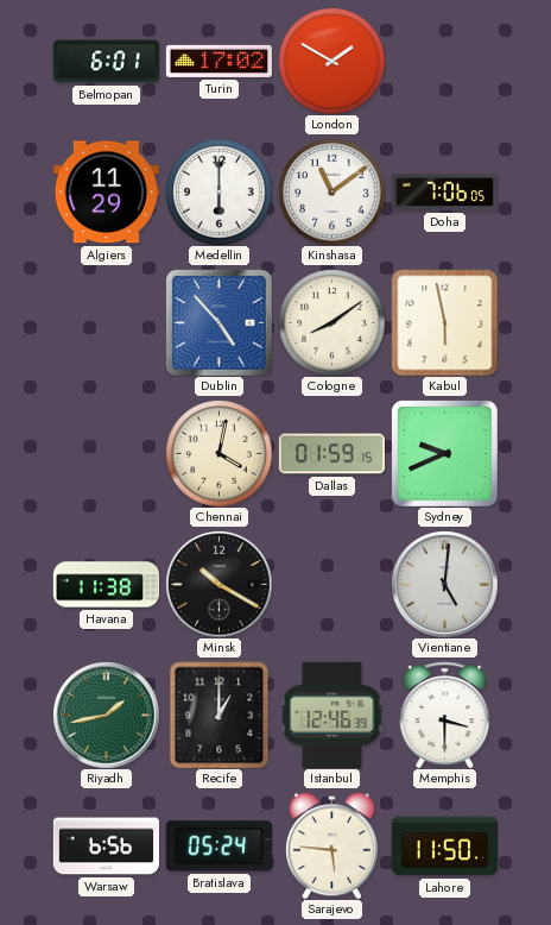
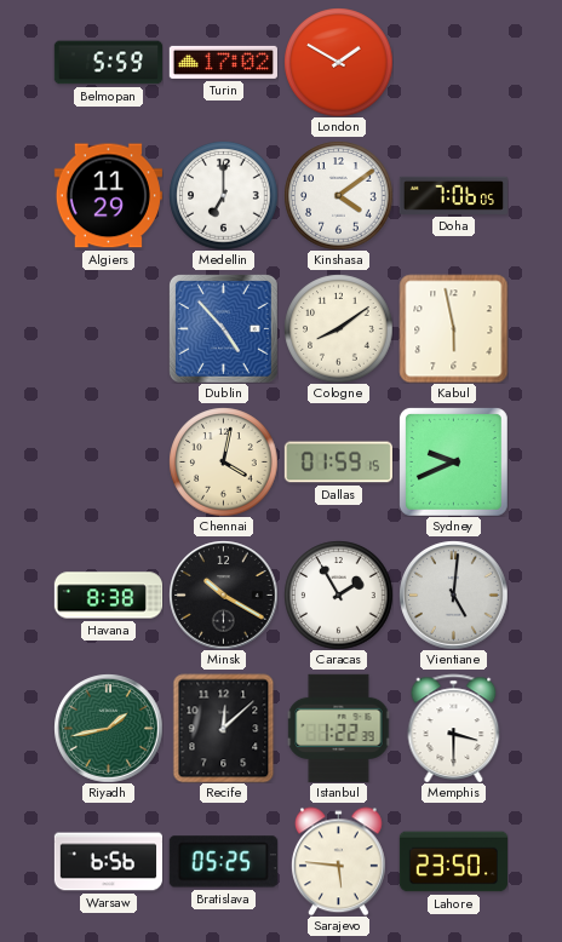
Belmopan: 6:01 -> 5:59
Medellin: 6:00 -> 7:00
Kinshasa: 11:09 -> 4:09
Havana: 11:38 -> 8:38
Caracas: none -> 1:55
Recife: 1:00 -> 12:08
Istanbul: 12:46 -> 1:22
Bratislava: 05:24 -> 05:25
Lahore: 11:50 -> 23:50
